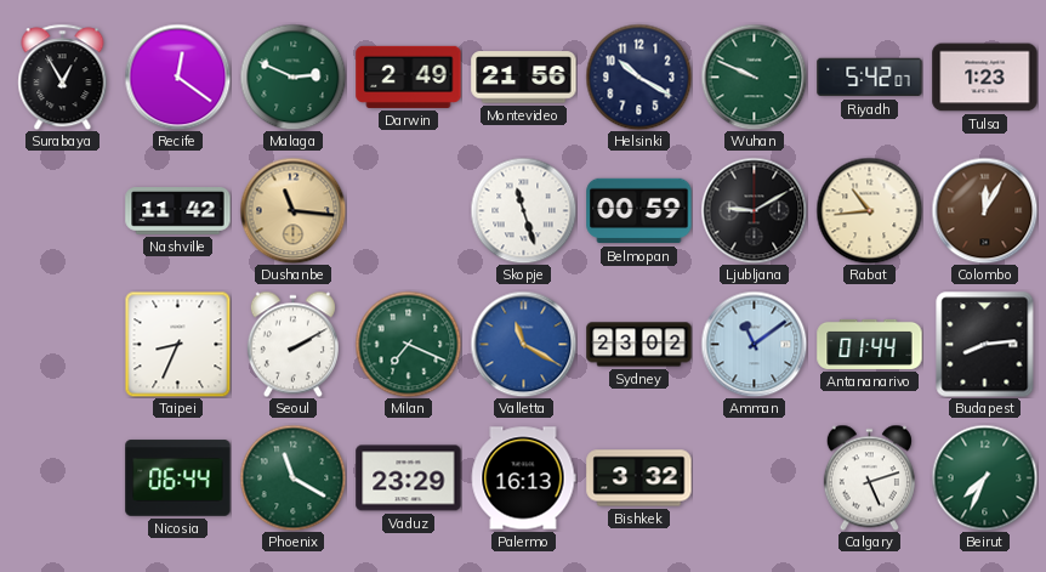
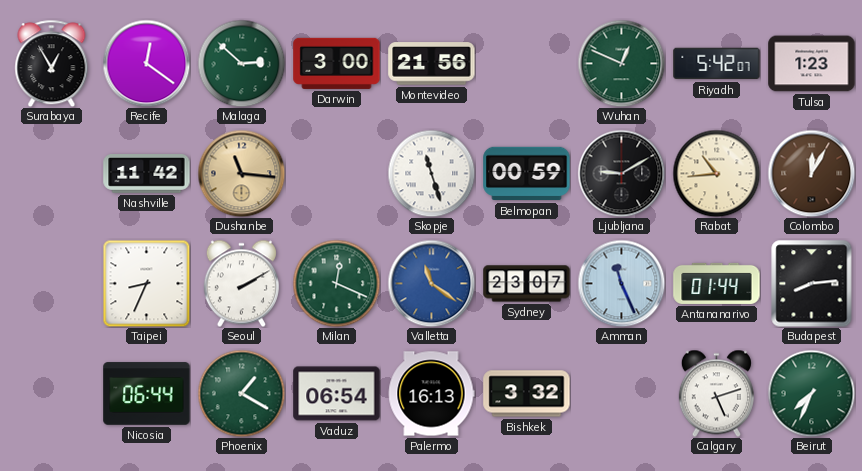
Malaga: 2:49 -> 2:52
Darwin: 2:49 -> 3:00
Helsinki: 10:20 -> none
Wuhan: 9:49 -> 12:49
Milan: 7:19 -> 12:19
Valletta: 11:20 -> 11:21
Sydney: 23:02 -> 23:07
Amman: 11:09 -> 11:26
Phoenix: 11:20 -> 1:20
Vaduz: 23:29 -> 06:54
